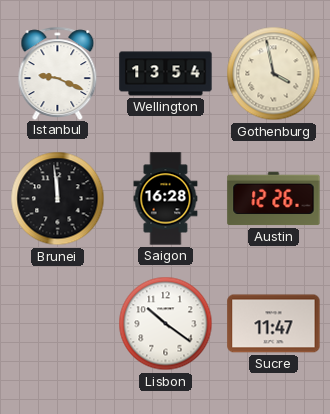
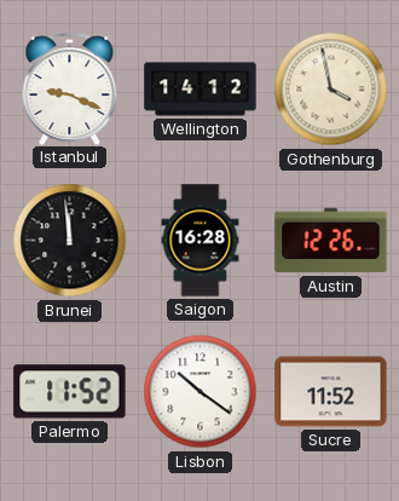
Wellington: 13:54 -> 14:12
Palermo: none -> 11:52
Sucre: 11:47 -> 11:52
